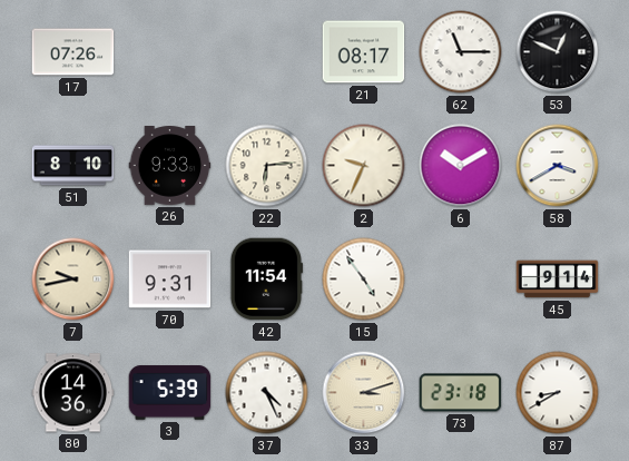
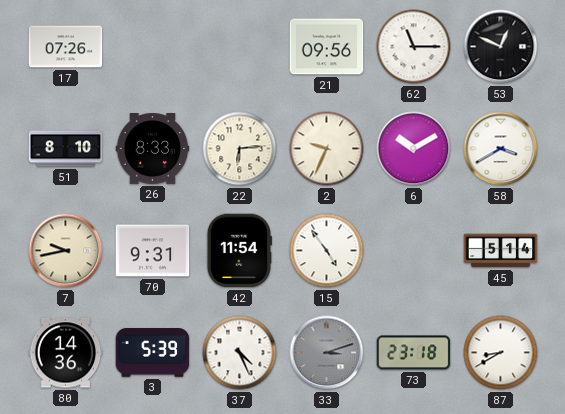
21: 08:17 -> 09:56
26: 9:33 -> 8:33
45: 9:14 -> 5:14
33 dial: cream -> grey
